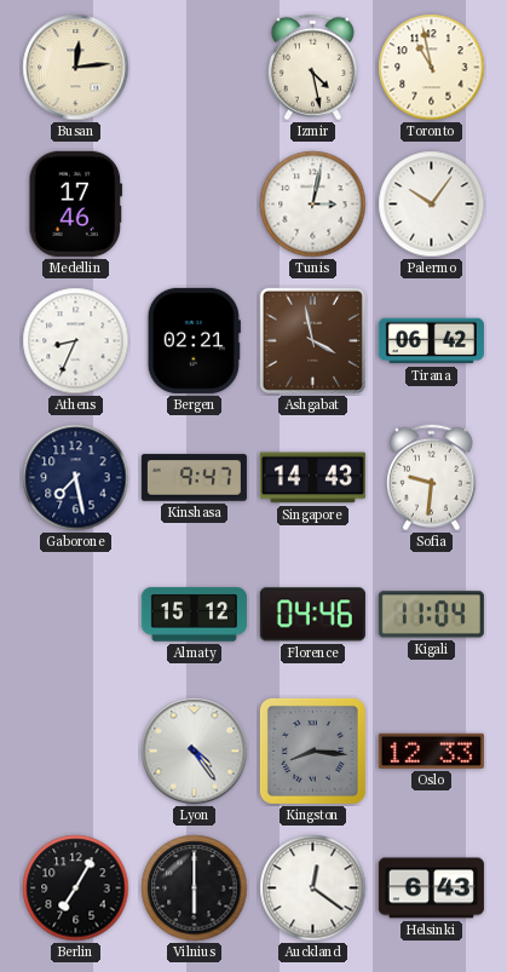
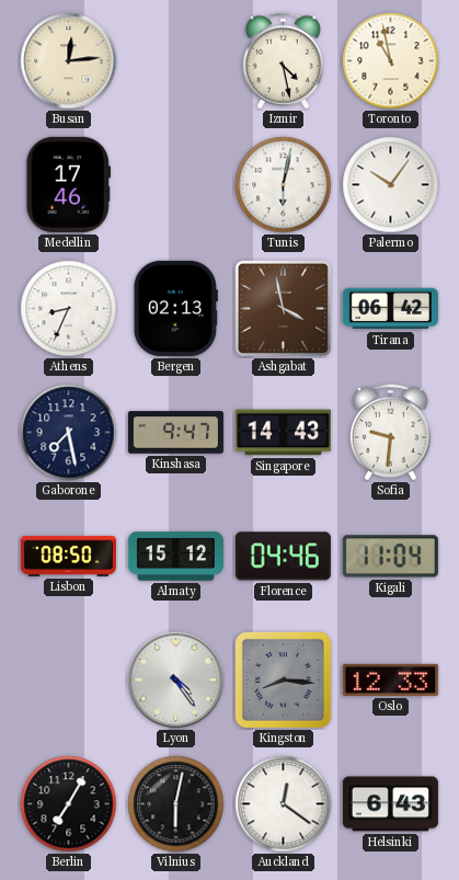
Tunis: 3:02 -> 6:02
Bergen: 02:21 -> 02:13
Lisbon: none -> 08:50
Vilnius: 6:00 -> 6:02
